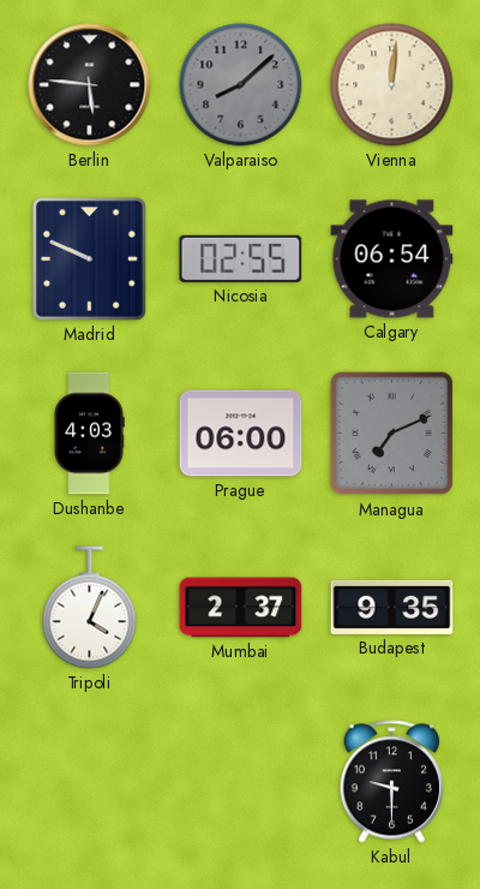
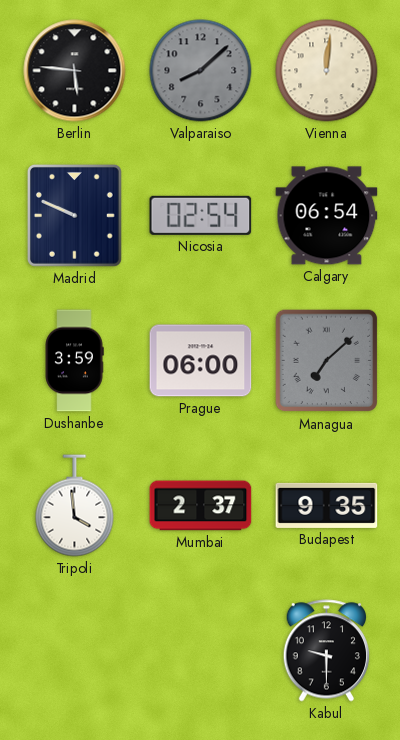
Nicosia: 02:55 -> 02:54
Dushanbe: 4:03 -> 3:59
Managua: 7:11 -> 7:08
Tripoli: 4:04 -> 3:59
